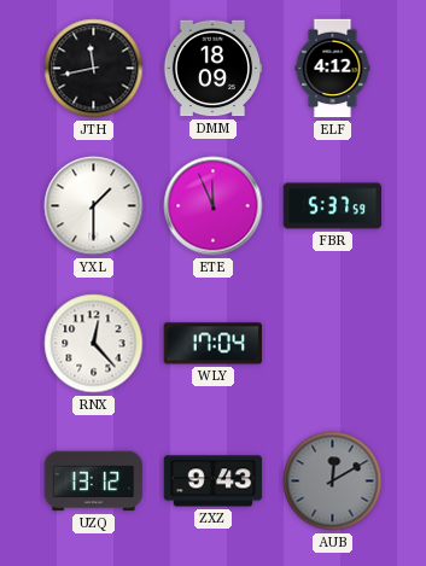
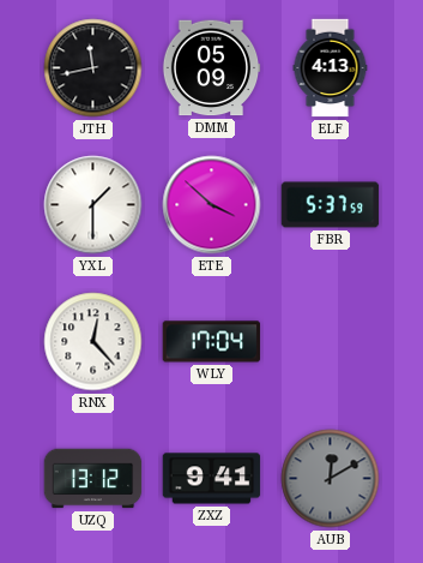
DMM: 18:09 -> 05:09
ELF: 4:12 -> 4:13
ETE: 11:56 -> 3:52
ZXZ: 9:43 -> 9:41
